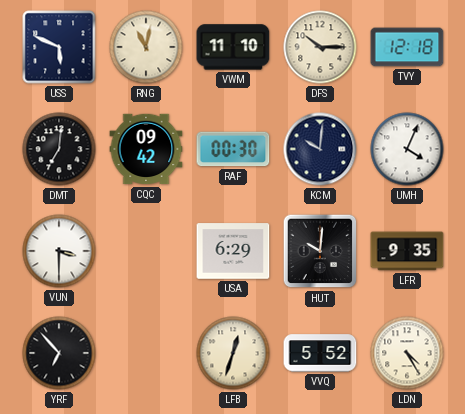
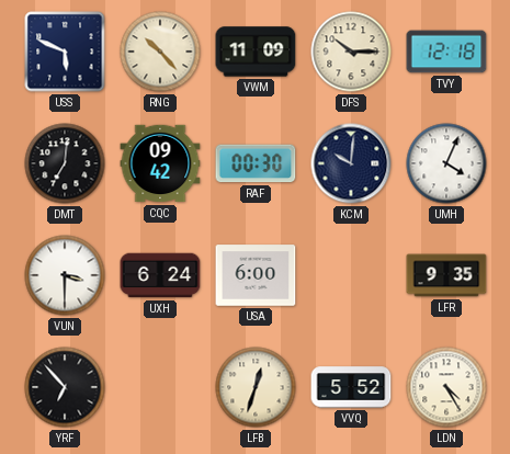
RNG: 11:02 -> 10:23
VWM: 11:10 -> 11:09
UXH: none -> 6:24
USA: 6:29 -> 6:00
HUT: 10:01 -> none
